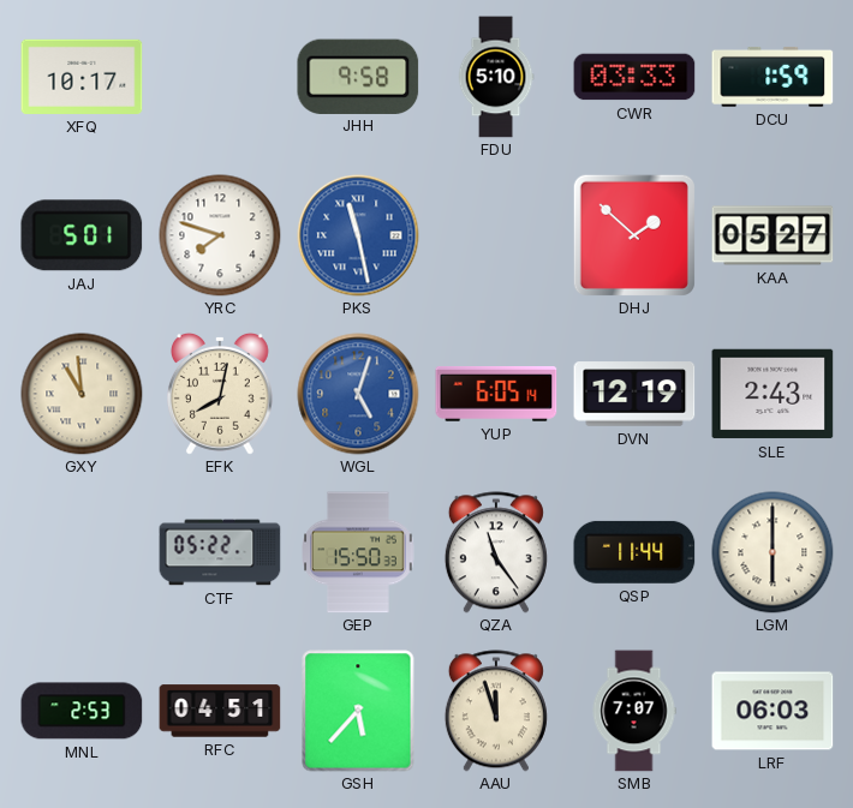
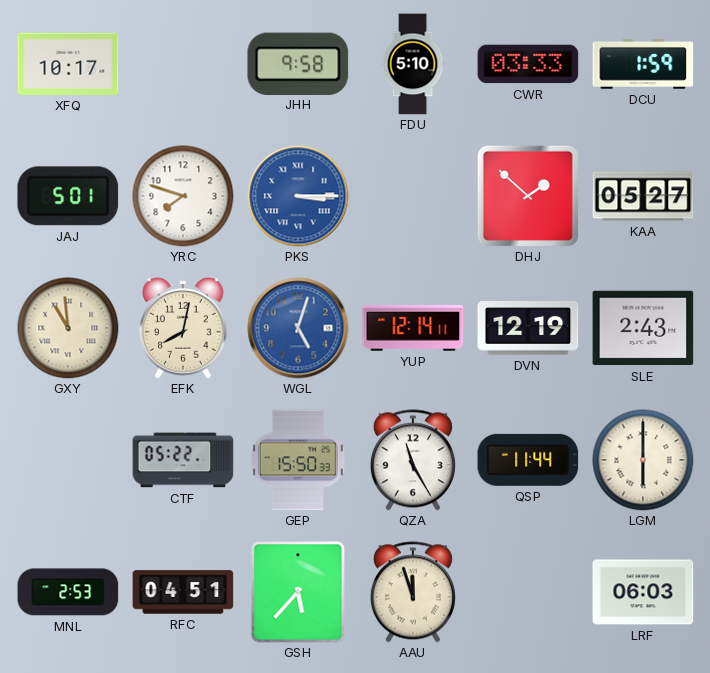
PKS: 11:28 -> 3:15
YUP: 6:05 -> 12:14
QZA: 11:24 -> 11:25
SMB: 7:07 -> none
